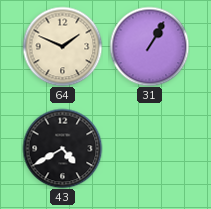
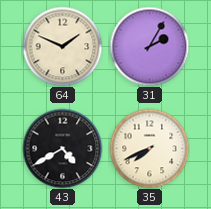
31: 1:05 -> 2:05
35: none -> 7:41
